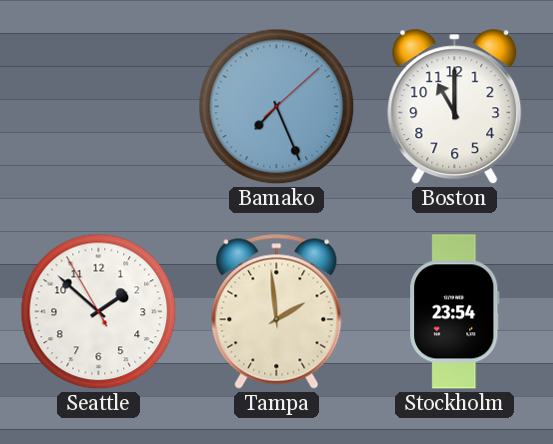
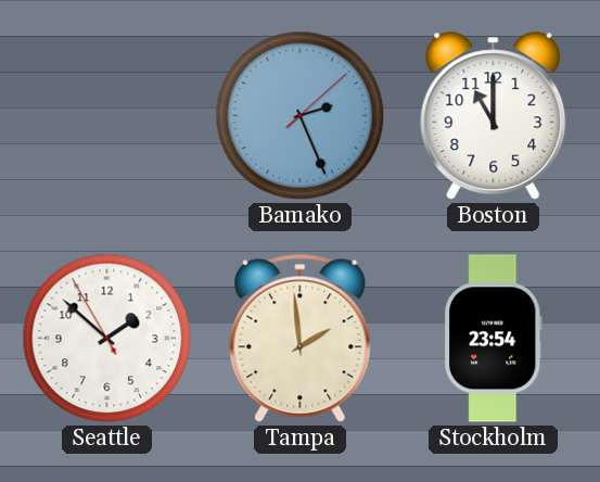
Bamako: 7:26 -> 2:26
